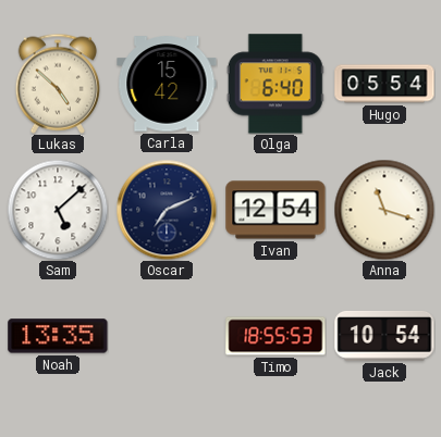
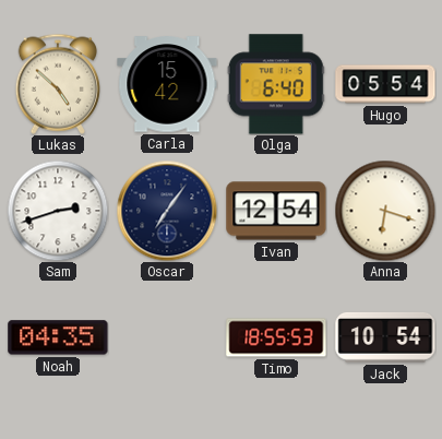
Sam: 5:08 -> 2:42
Oscar: 7:11 -> 7:06
Anna: 11:18 -> 6:18
Noah: 13:35 -> 04:35
